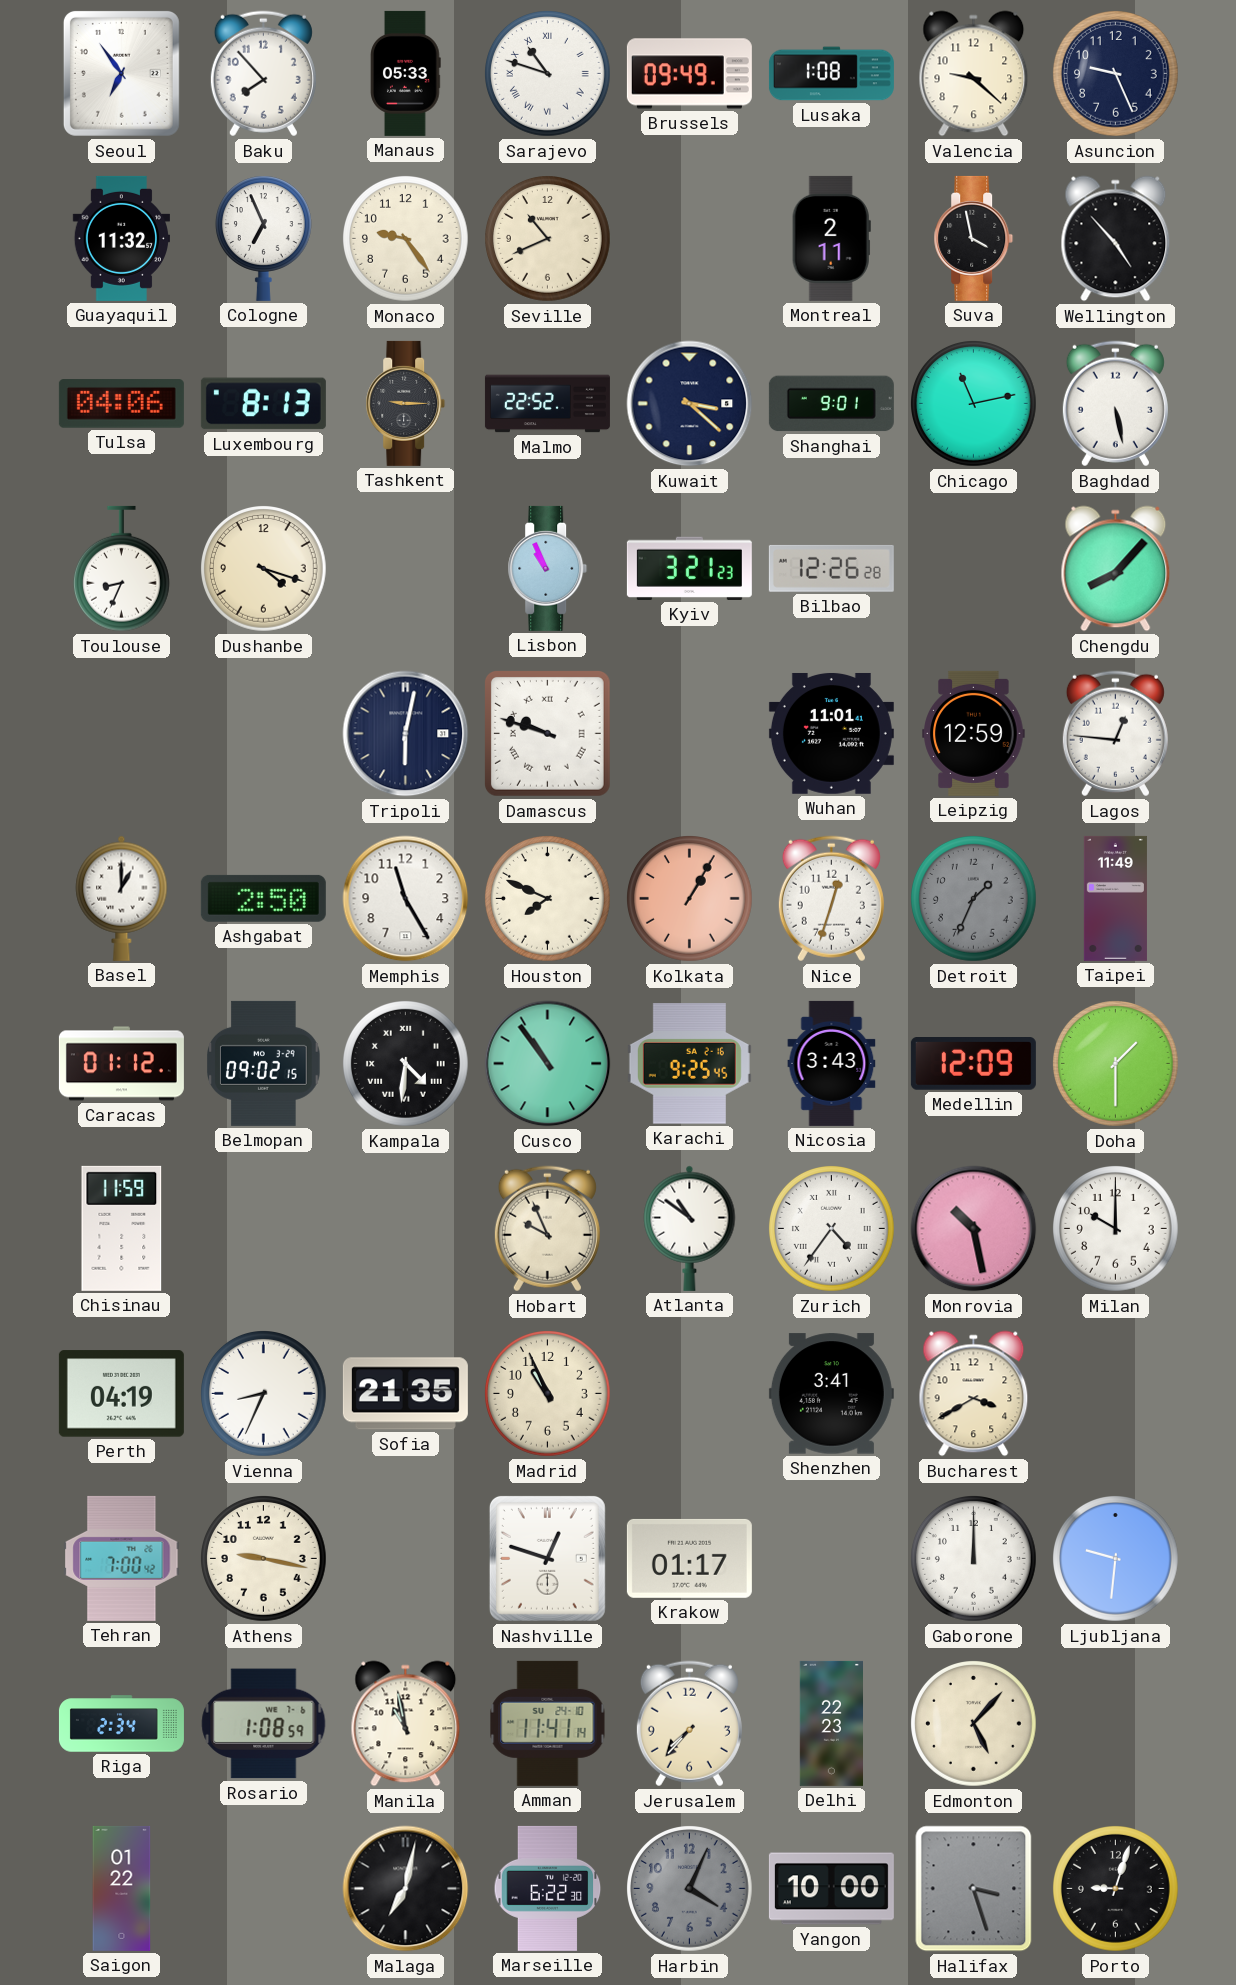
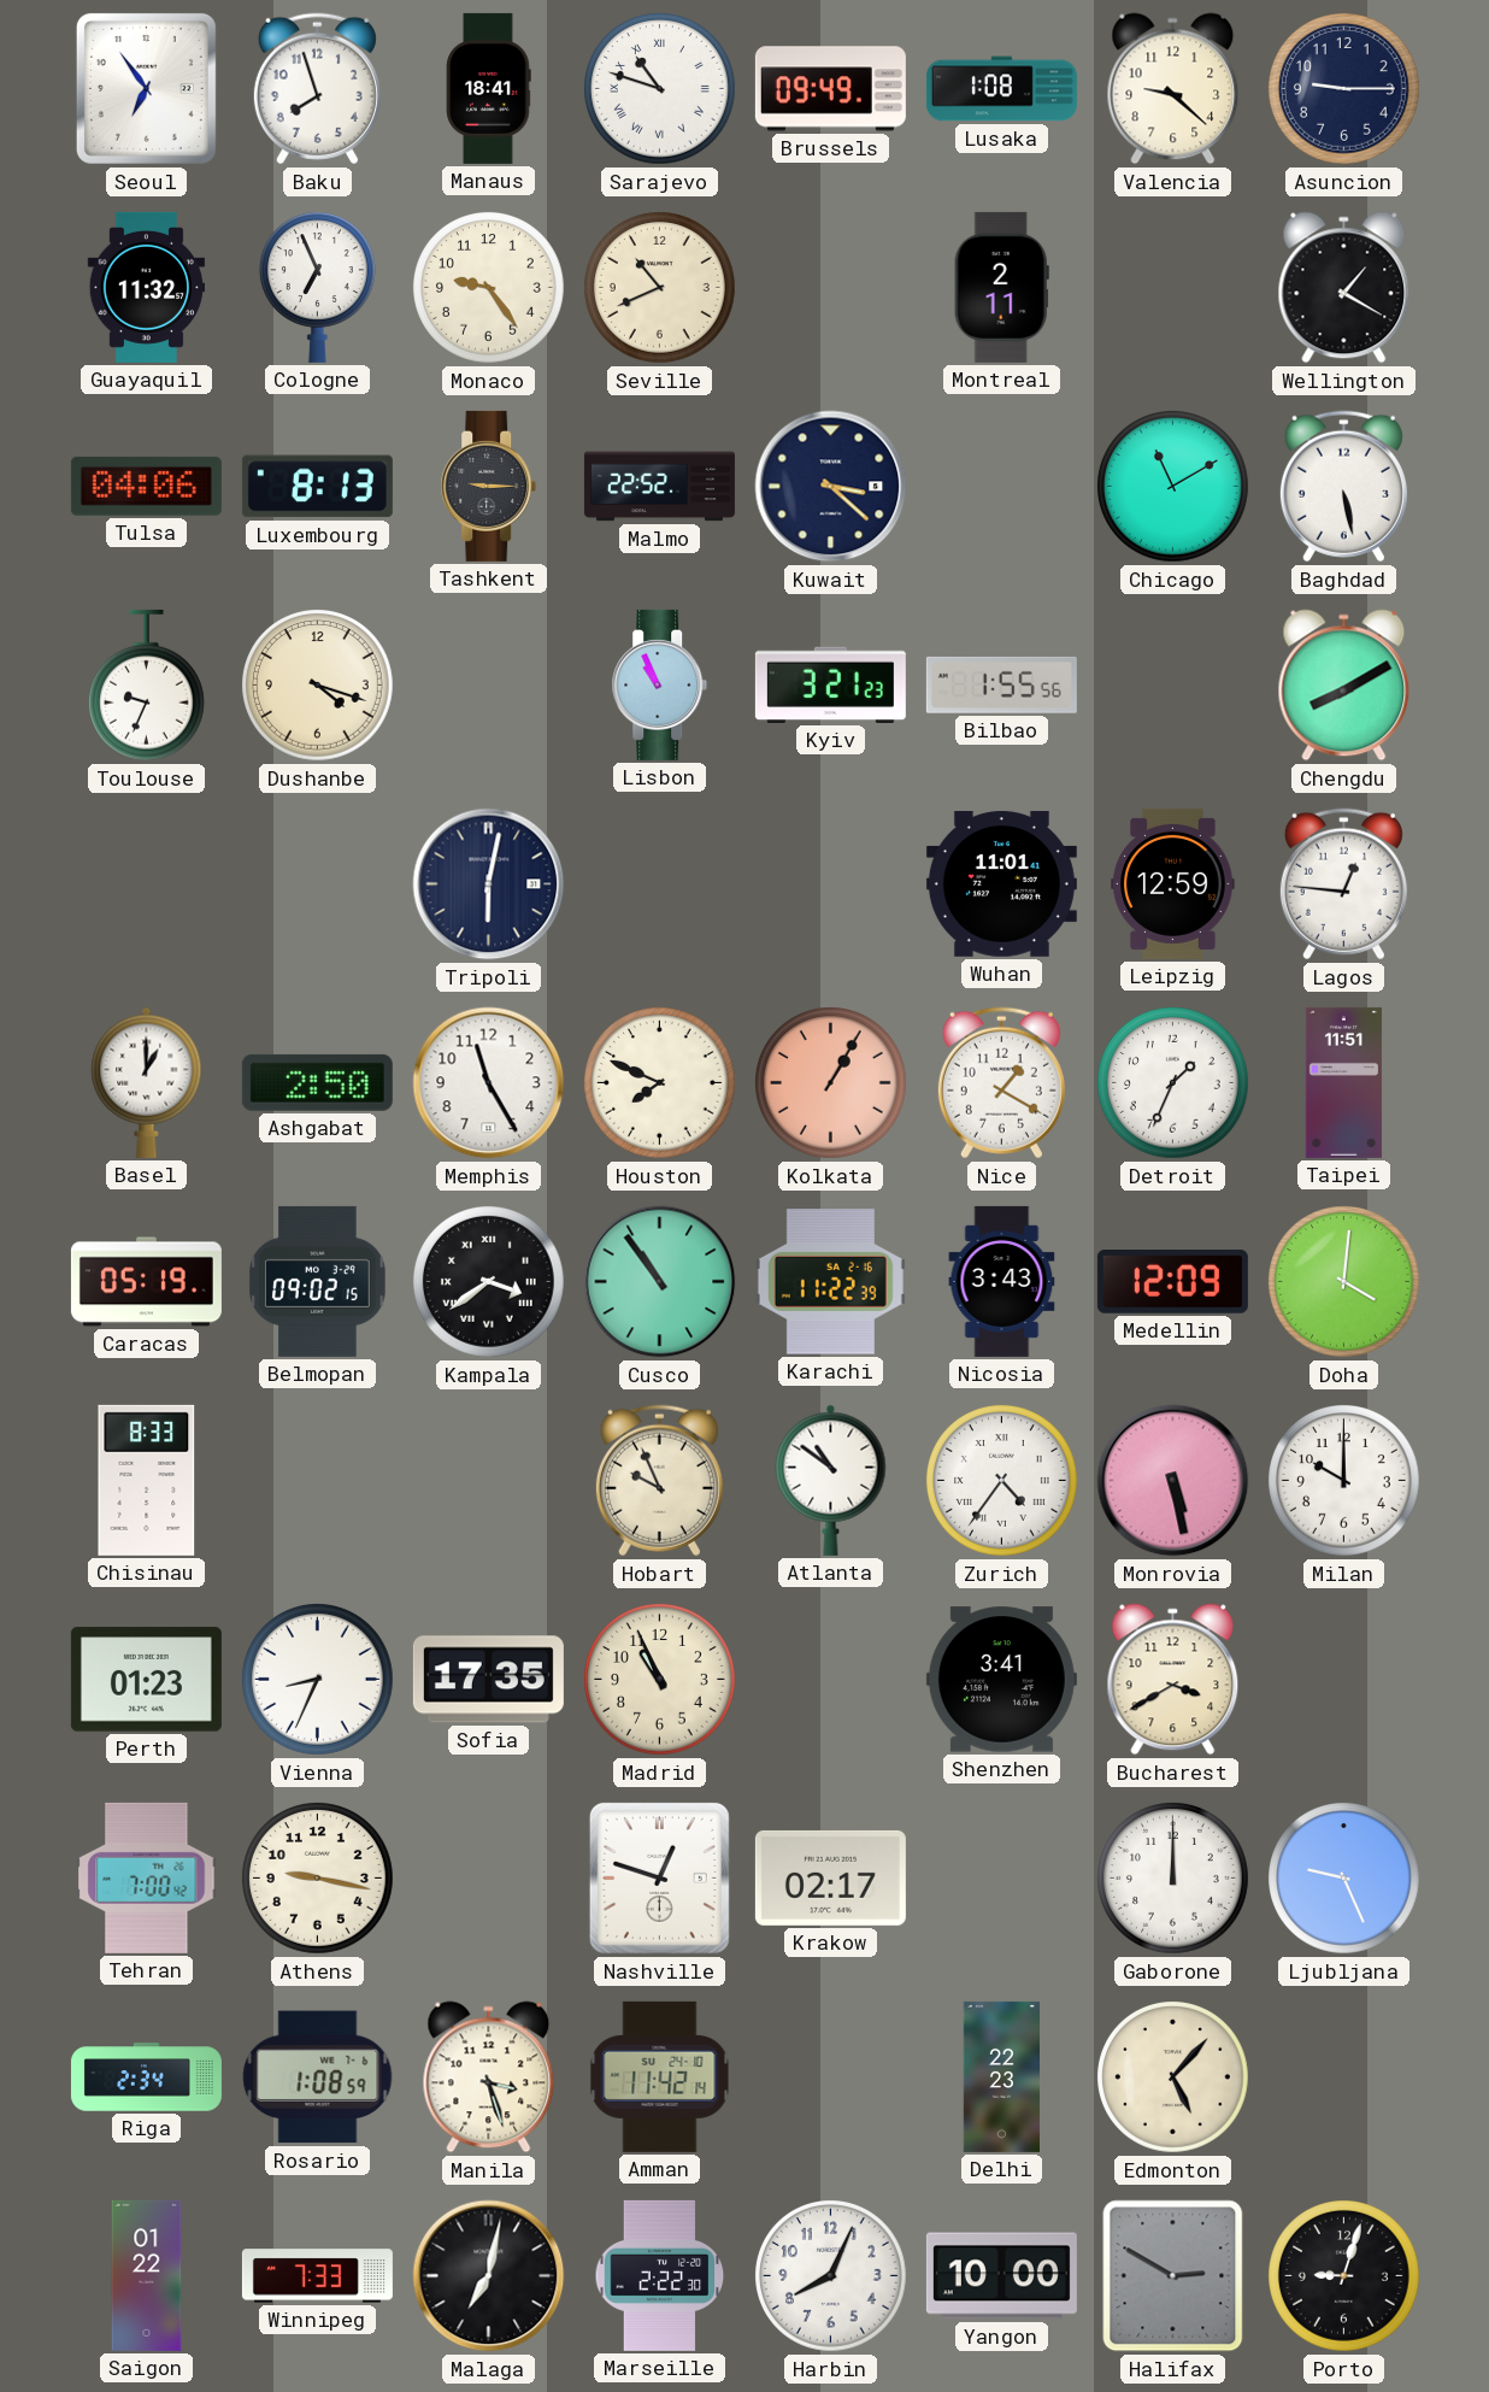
Baku: 7:53 -> 7:57
Manaus: 05:33 -> 18:41
Asuncion: 9:26 -> 9:15
Suva: 3:58 -> none
Wellington: 4:53 -> 1:20
Shanghai: 9:01 -> none
Chicago: 11:13 -> 11:10
Toulouse: 8:34 -> 9:34
Bilbao: 12:26 -> 1:55
Chengdu: 8:07 -> 8:10
Damascus: 9:48 -> none
Nice: 12:33 -> 1:20
Detroit dial: grey -> white
Taipei: 11:49 -> 11:51
Caracas: 01:12 -> 05:19
Kampala: 4:31 -> 3:39
Karachi: 9:25 -> 11:22
Doha: 1:30 -> 4:01
Chisinau: 11:59 -> 8:33
Monrovia: 10:28 -> 5:28
Perth: 04:19 -> 01:23
Sofia: 21:35 -> 17:35
Krakow: 01:17 -> 02:17
Ljubljana: 9:31 -> 9:26
Manila: 10:58 -> 3:27
Amman: 11:41 -> 11:42
Jerusalem: 7:37 -> none
Winnipeg: none -> 7:33
Marseille: 6:22 -> 2:22
Harbin: 4:04 -> 8:04
Harbin dial: grey -> white
Halifax: 3:27 -> 2:50
